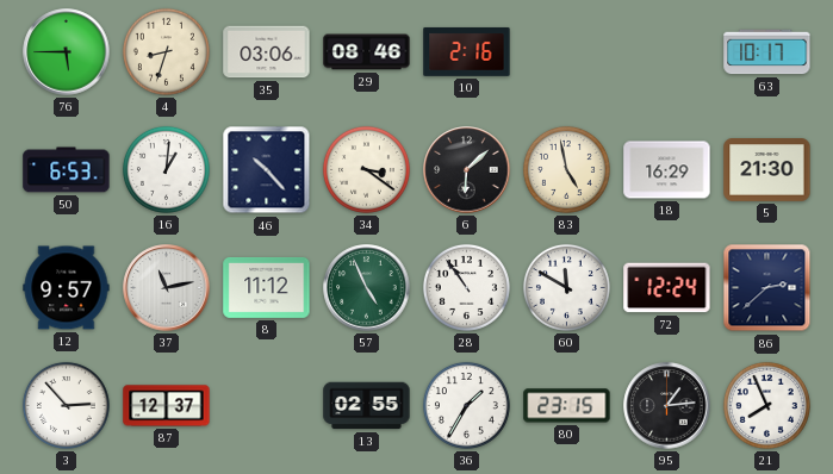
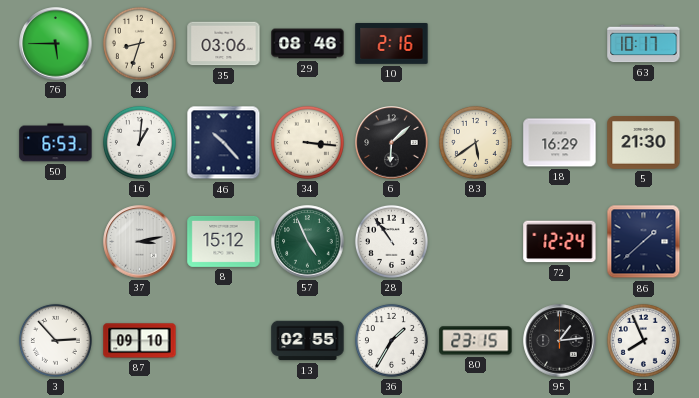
34: 3:21 -> 3:16
83: 4:58 -> 5:39
12: 9:57 -> none
37: 11:13 -> 3:13
8: 11:12 -> 15:12
60: 11:50 -> none
86: 2:38 -> 1:38
87: 12:37 -> 09:10
